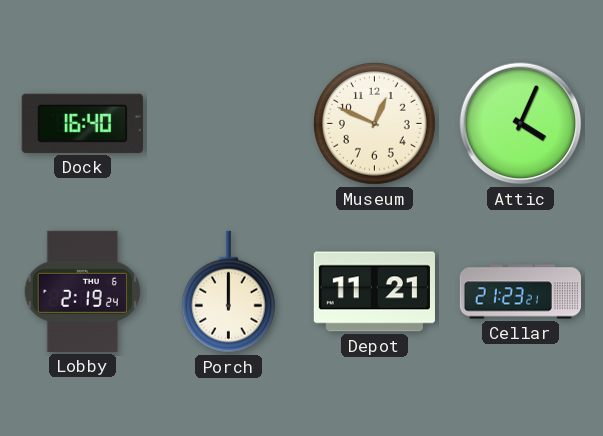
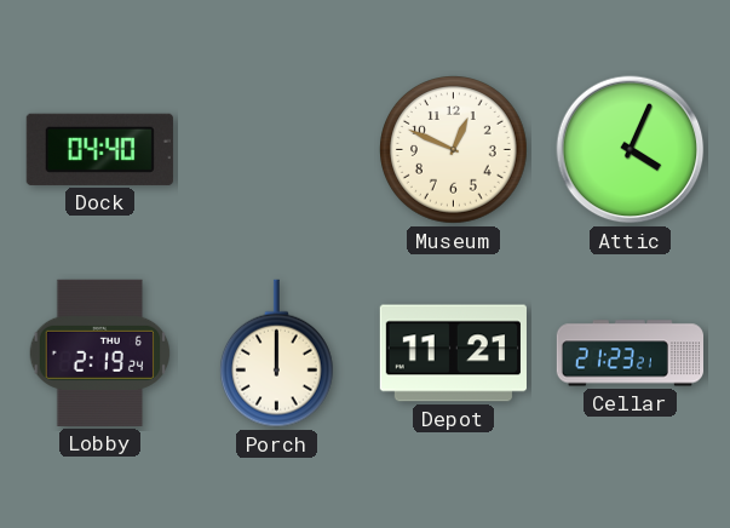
Dock: 16:40 -> 04:40
